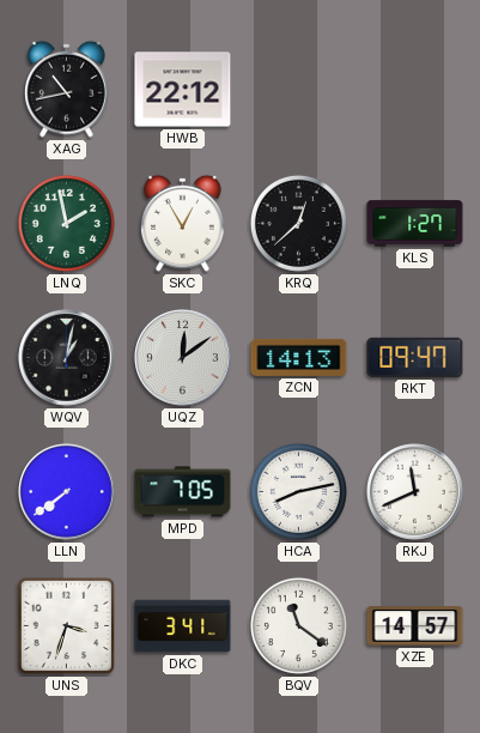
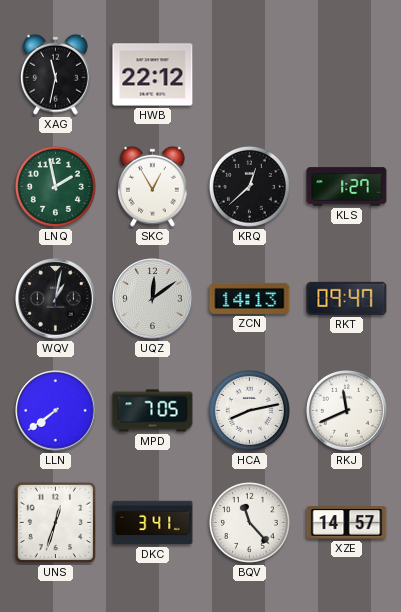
XAG: 10:43 -> 11:32
UNS: 3:33 -> 12:33
BQV: 11:21 -> 11:23
